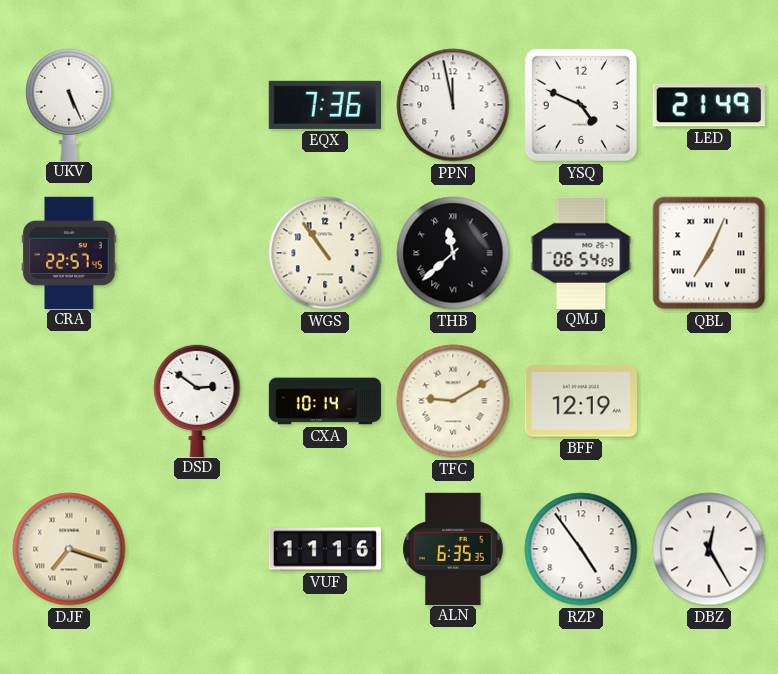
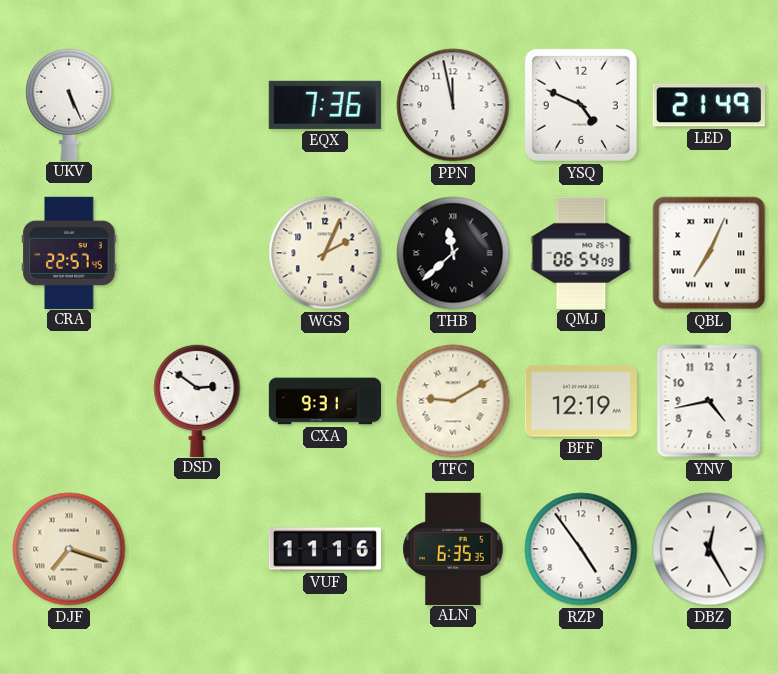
WGS: 10:54 -> 2:04
CXA: 10:14 -> 9:31
YNV: none -> 4:43
